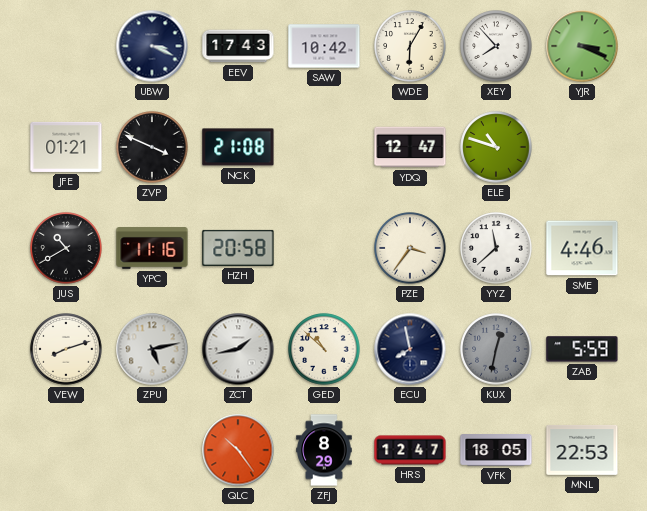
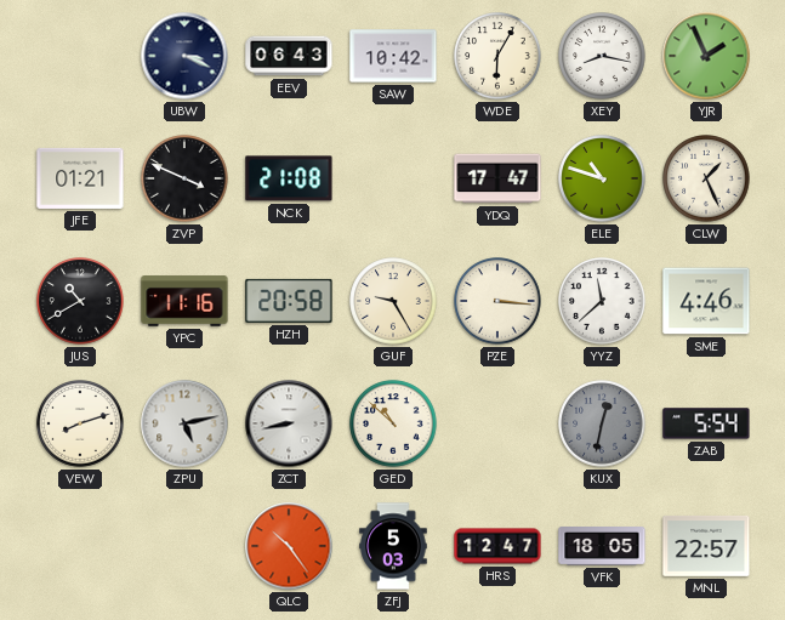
EEV: 17:43 -> 06:43
XEY: 7:53 -> 8:17
YJR: 3:19 -> 1:56
YDQ: 12:47 -> 17:47
CLW: none -> 1:26
GUF: none -> 9:25
PZE: 3:36 -> 3:16
ZCT: 1:43 -> 8:43
ECU: 7:58 -> none
ZAB: 5:59 -> 5:54
ZFJ: 8:29 -> 5:03
MNL: 22:53 -> 22:57
